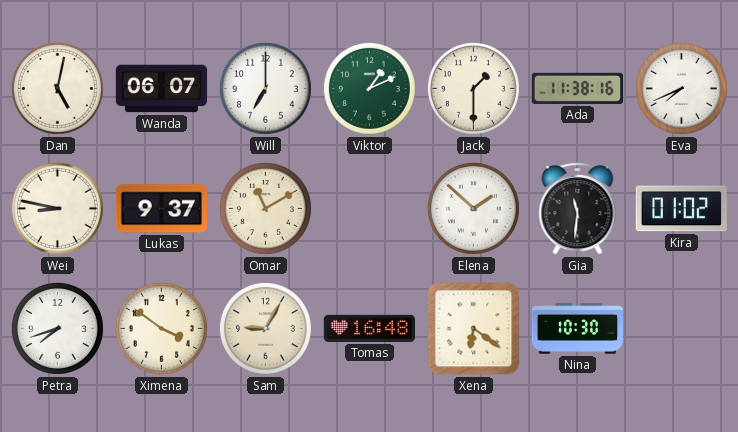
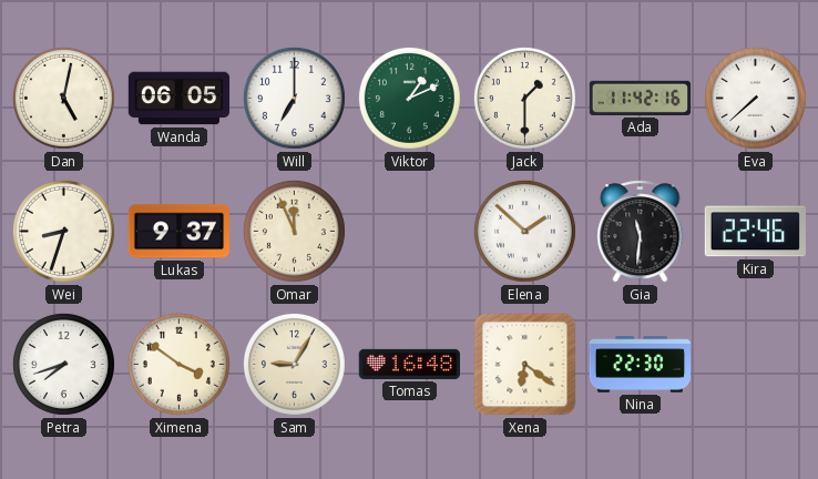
Wanda: 06:07 -> 06:05
Ada: 11:38 -> 11:42
Eva: 7:41 -> 7:38
Wei: 8:47 -> 8:33
Omar: 11:10 -> 11:56
Kira: 01:02 -> 22:46
Nina: 10:30 -> 22:30
